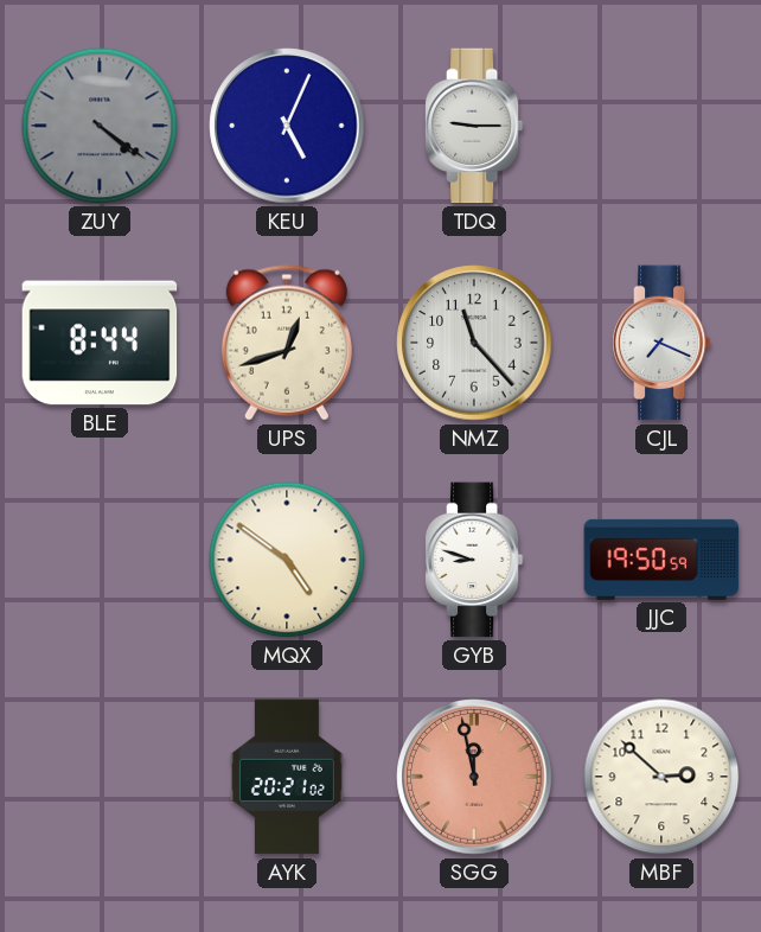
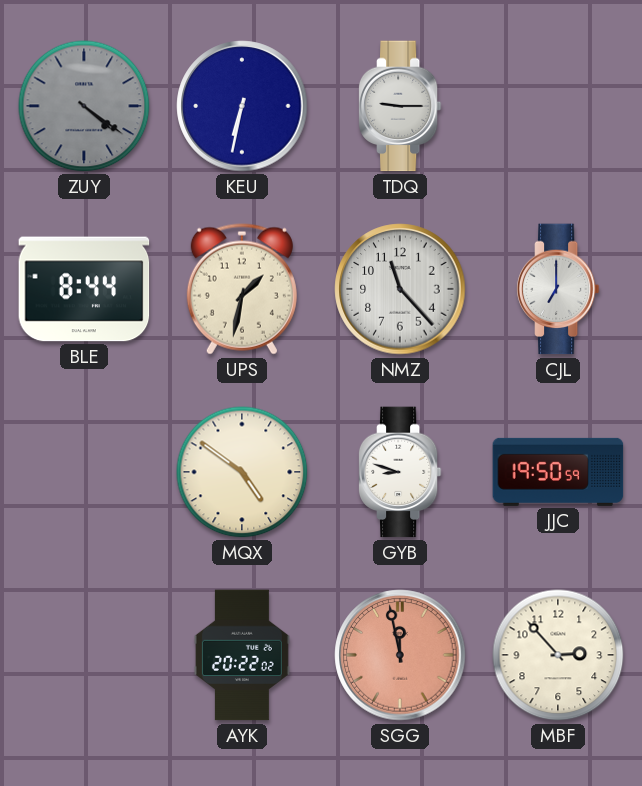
KEU: 5:04 -> 6:32
UPS: 12:42 -> 1:32
CJL: 7:19 -> 7:00
AYK: 20:21 -> 20:22
MBF: 2:52 -> 2:53
